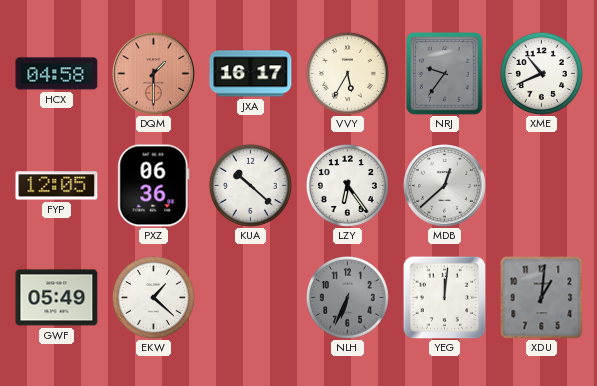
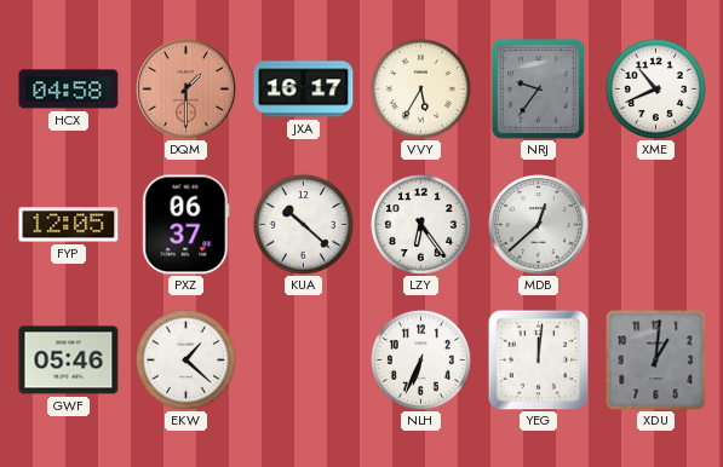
PXZ: 06:36 -> 06:37
GWF: 05:49 -> 05:46
NLH dial: grey -> white
